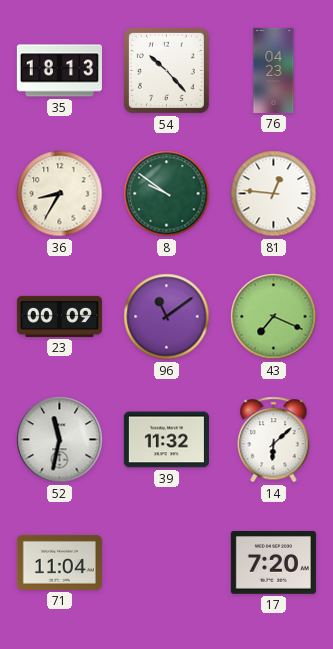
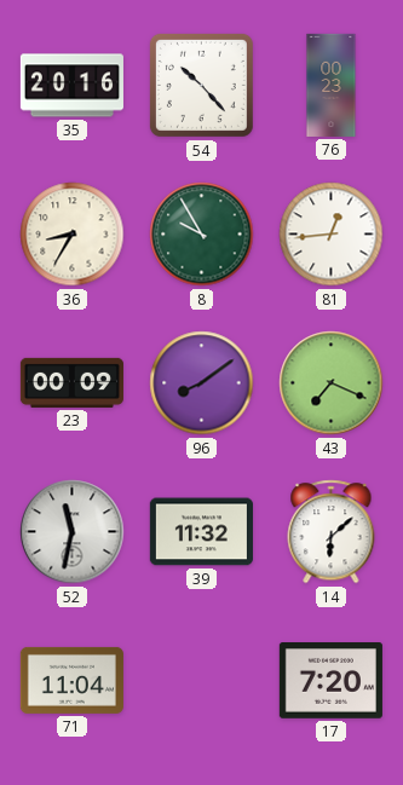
35: 18:13 -> 20:16
76: 04:23 -> 00:23
8: 9:51 -> 9:55
81: 12:46 -> 12:44
96: 11:09 -> 8:09
